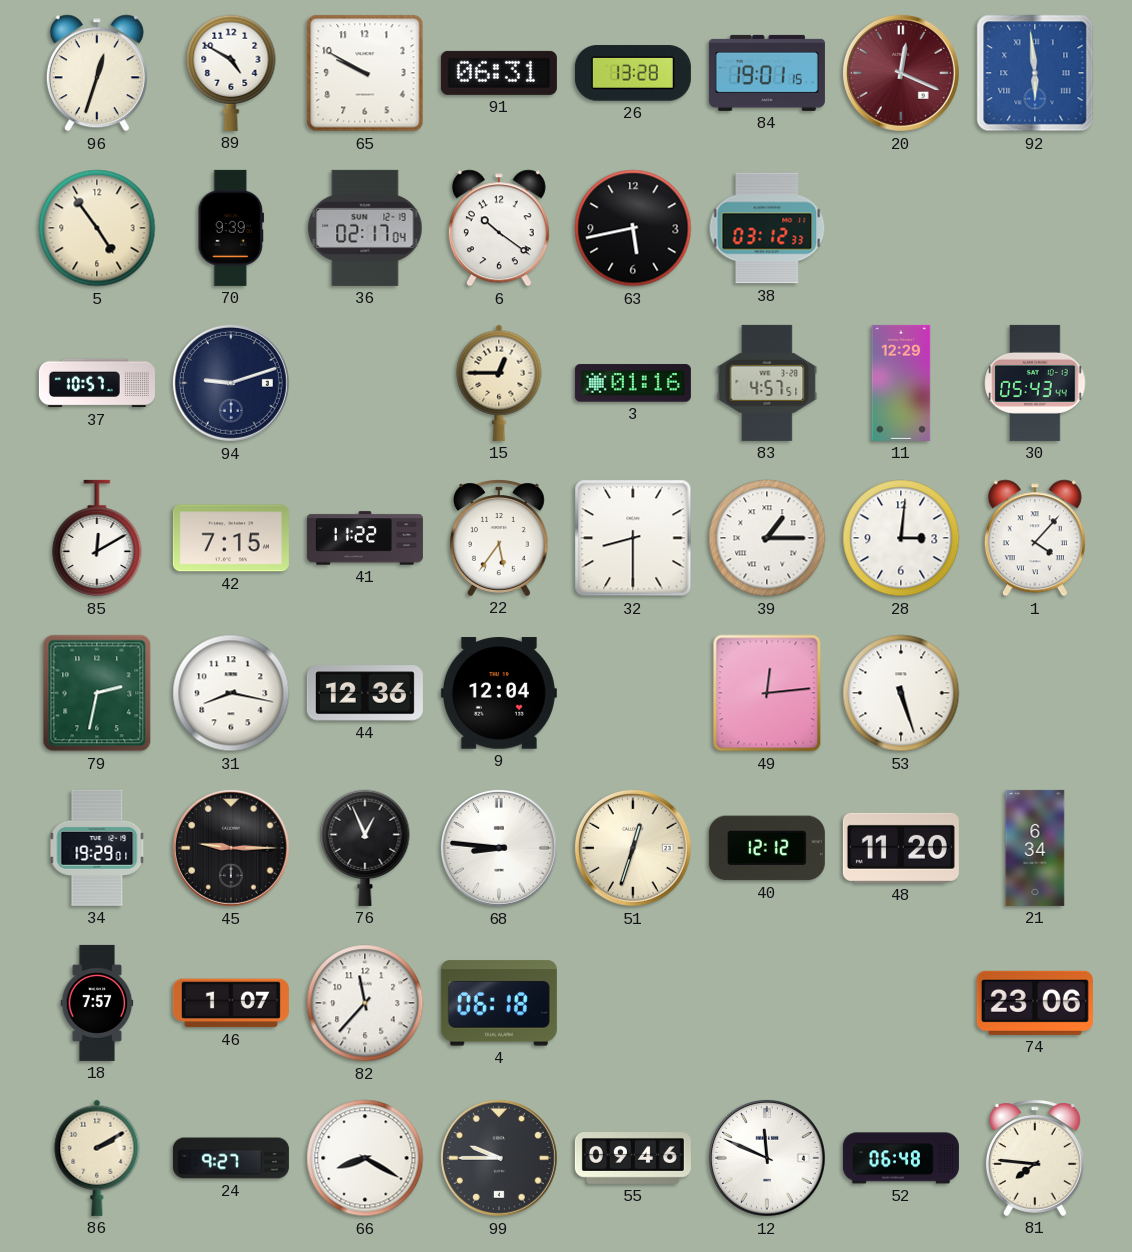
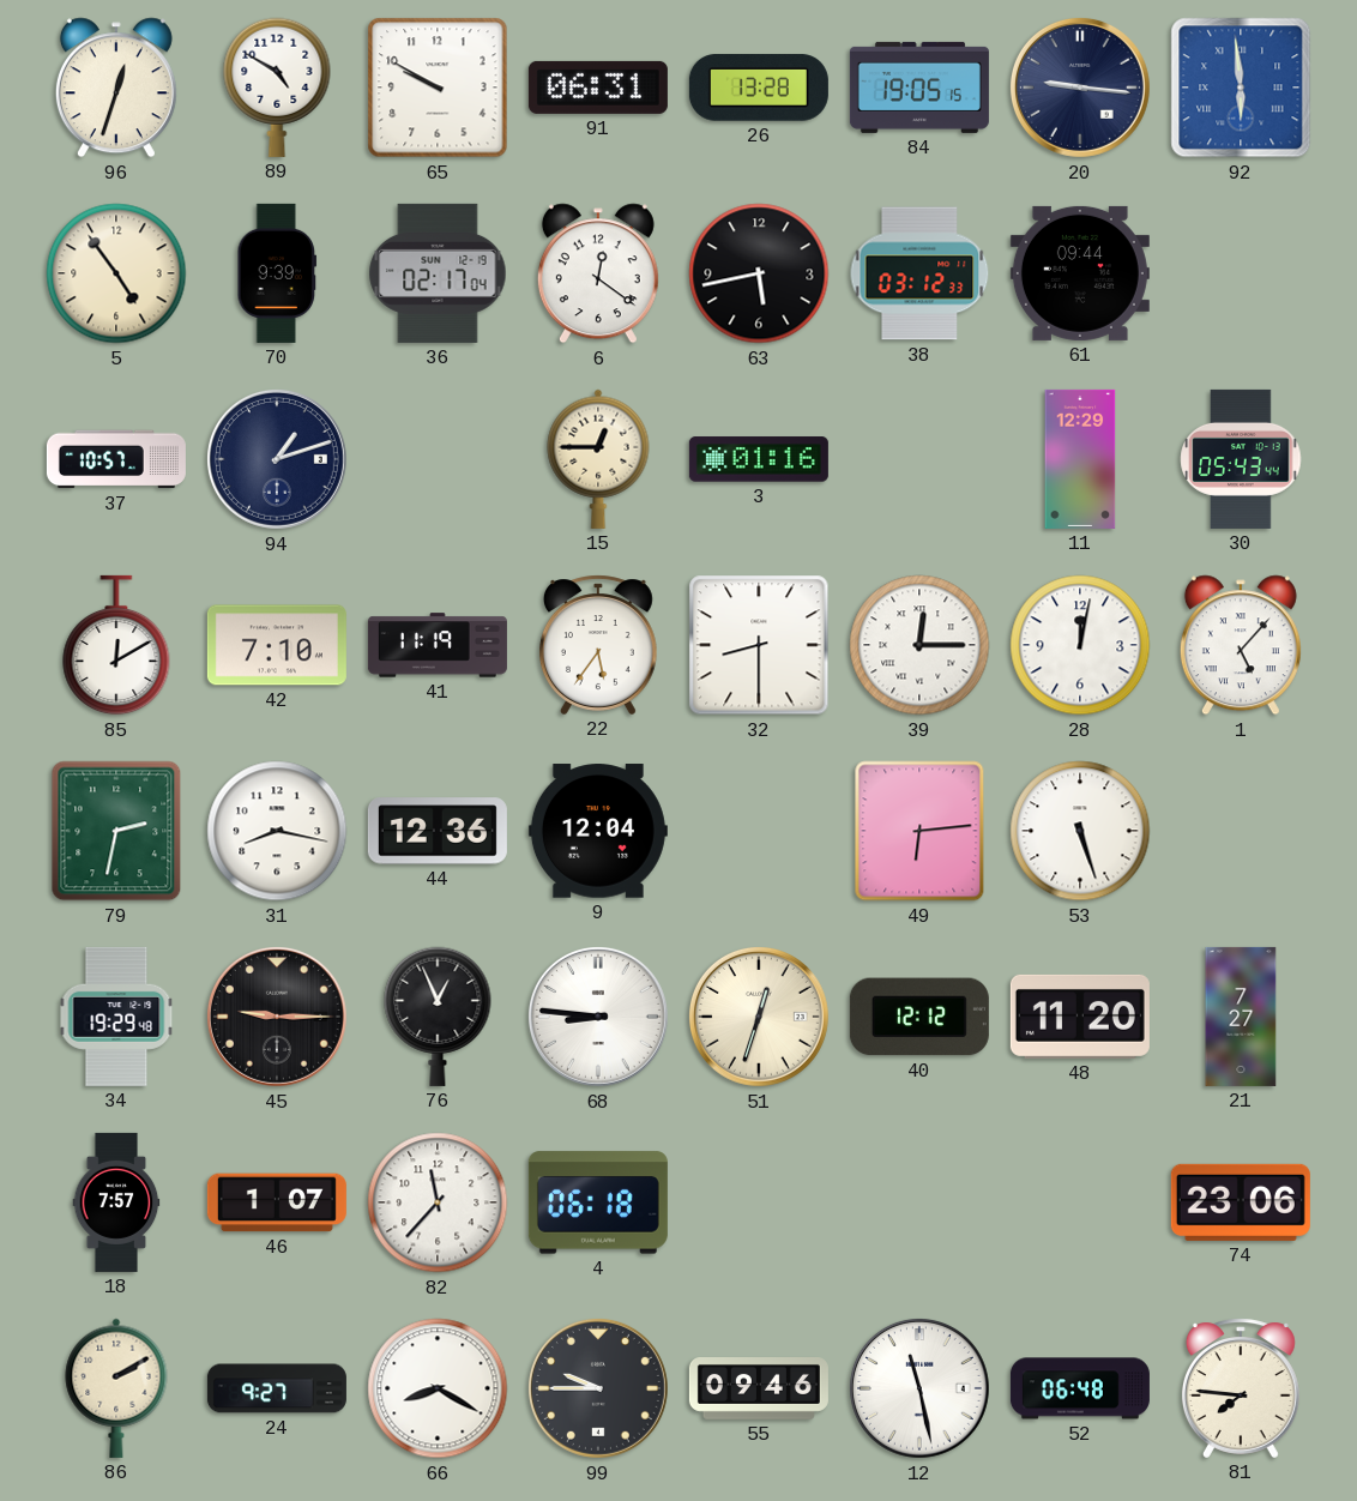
84: 19:01 -> 19:05
20: 12:19 -> 9:16
20 dial: burgundy -> navy
6: 10:21 -> 12:21
61: none -> 09:44
94: 9:12 -> 1:12
83: 4:57 -> none
42: 7:15 -> 7:10
41: 11:22 -> 11:19
39: 1:15 -> 12:15
28: 3:01 -> 12:02
1: 4:07 -> 5:07
49: 12:14 -> 6:14
34: 19:29:01 -> 19:29:48
21: 6:34 -> 7:27
12: 11:49 -> 11:28
